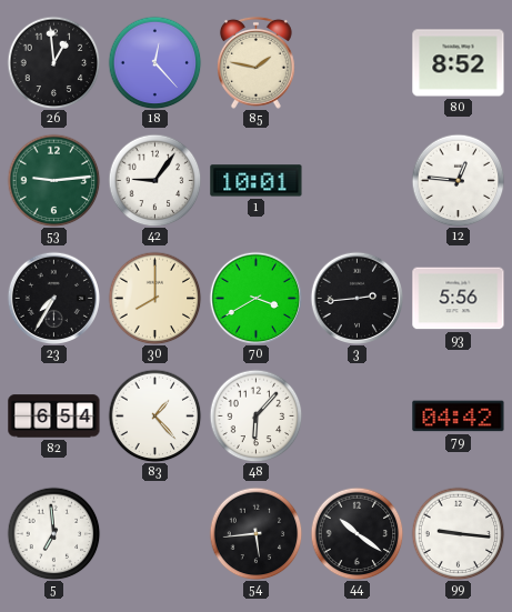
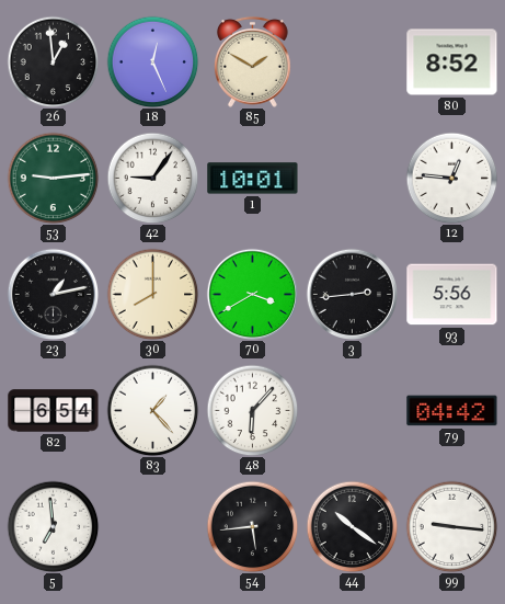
18: 12:23 -> 12:26
85: 1:47 -> 1:50
23: 7:35 -> 1:13
